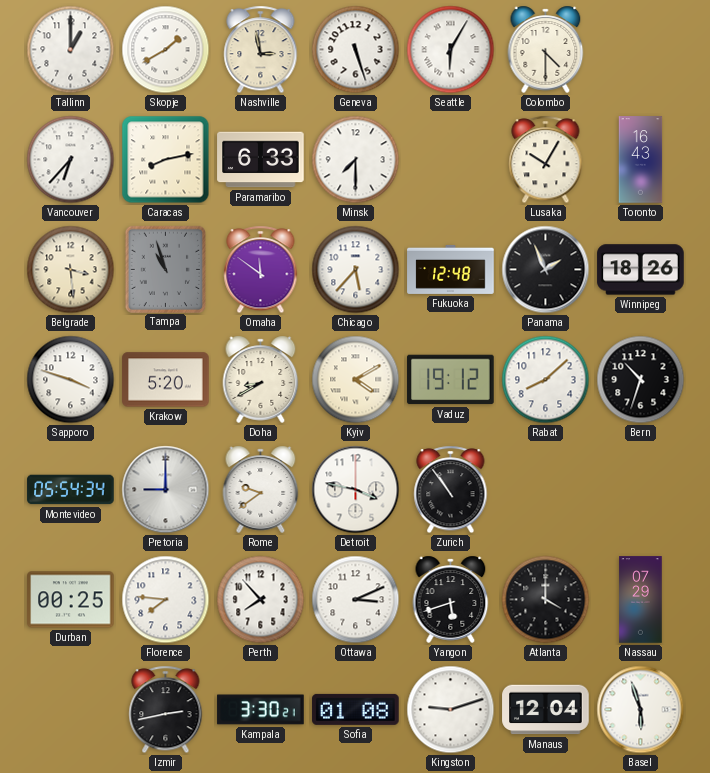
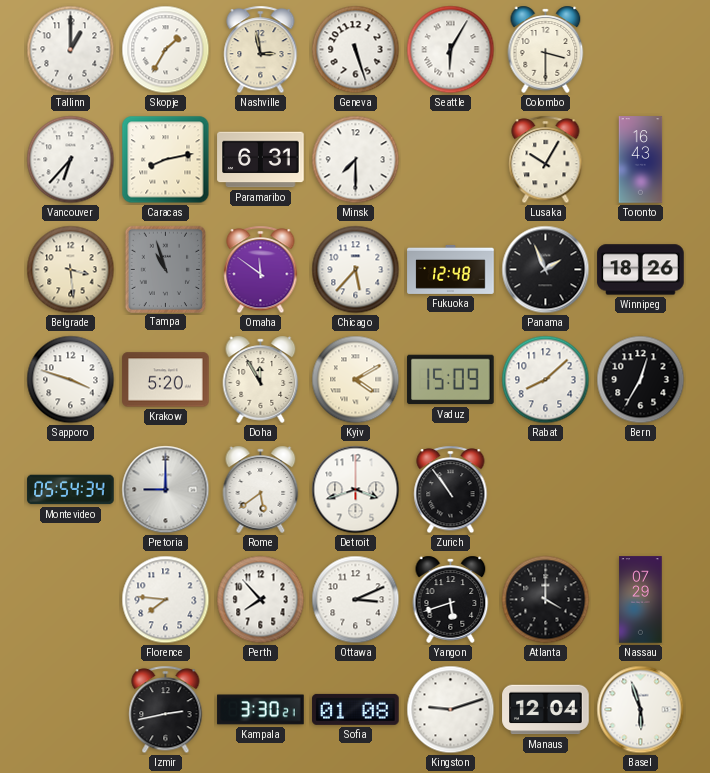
Skopje: 1:40 -> 1:35
Colombo: 4:30 -> 3:30
Paramaribo: 6:33 -> 6:31
Doha: 8:40 -> 11:55
Vaduz: 19:12 -> 15:09
Bern: 10:33 -> 12:35
Rome: 9:39 -> 5:39
Detroit: 3:47 -> 3:42
Durban: 00:25 -> none
